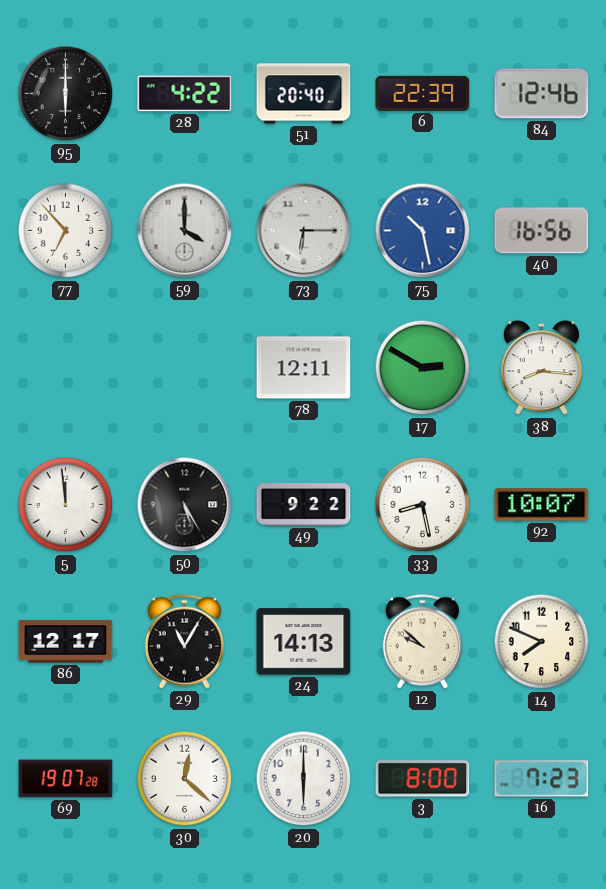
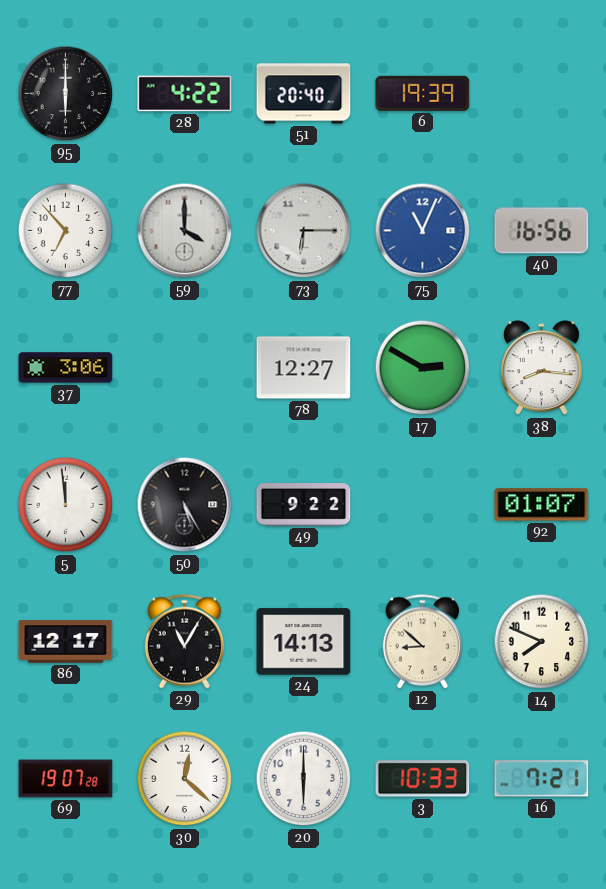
6: 22:39 -> 19:39
84: 12:46 -> none
75: 10:28 -> 11:04
37: none -> 3:06
78: 12:11 -> 12:27
33: 8:28 -> none
92: 10:07 -> 01:07
12: 9:52 -> 8:52
3: 8:00 -> 10:33
16: 7:23 -> 7:21
